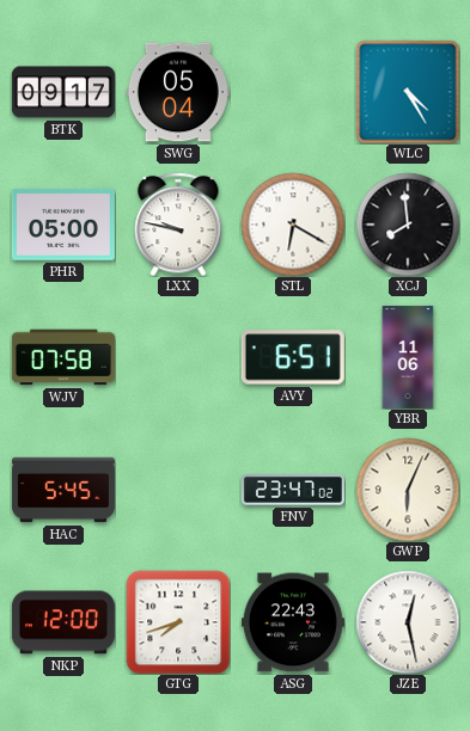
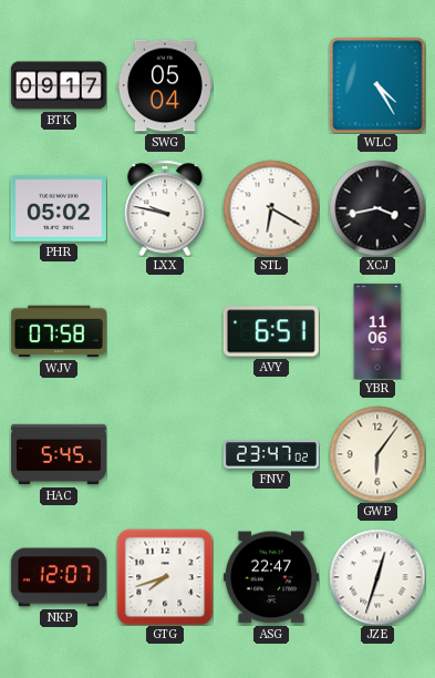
PHR: 05:00 -> 05:02
XCJ: 7:59 -> 3:43
GWP: 6:04 -> 6:06
NKP: 12:00 -> 12:07
ASG: 22:43 -> 22:47
JZE: 12:28 -> 12:33
